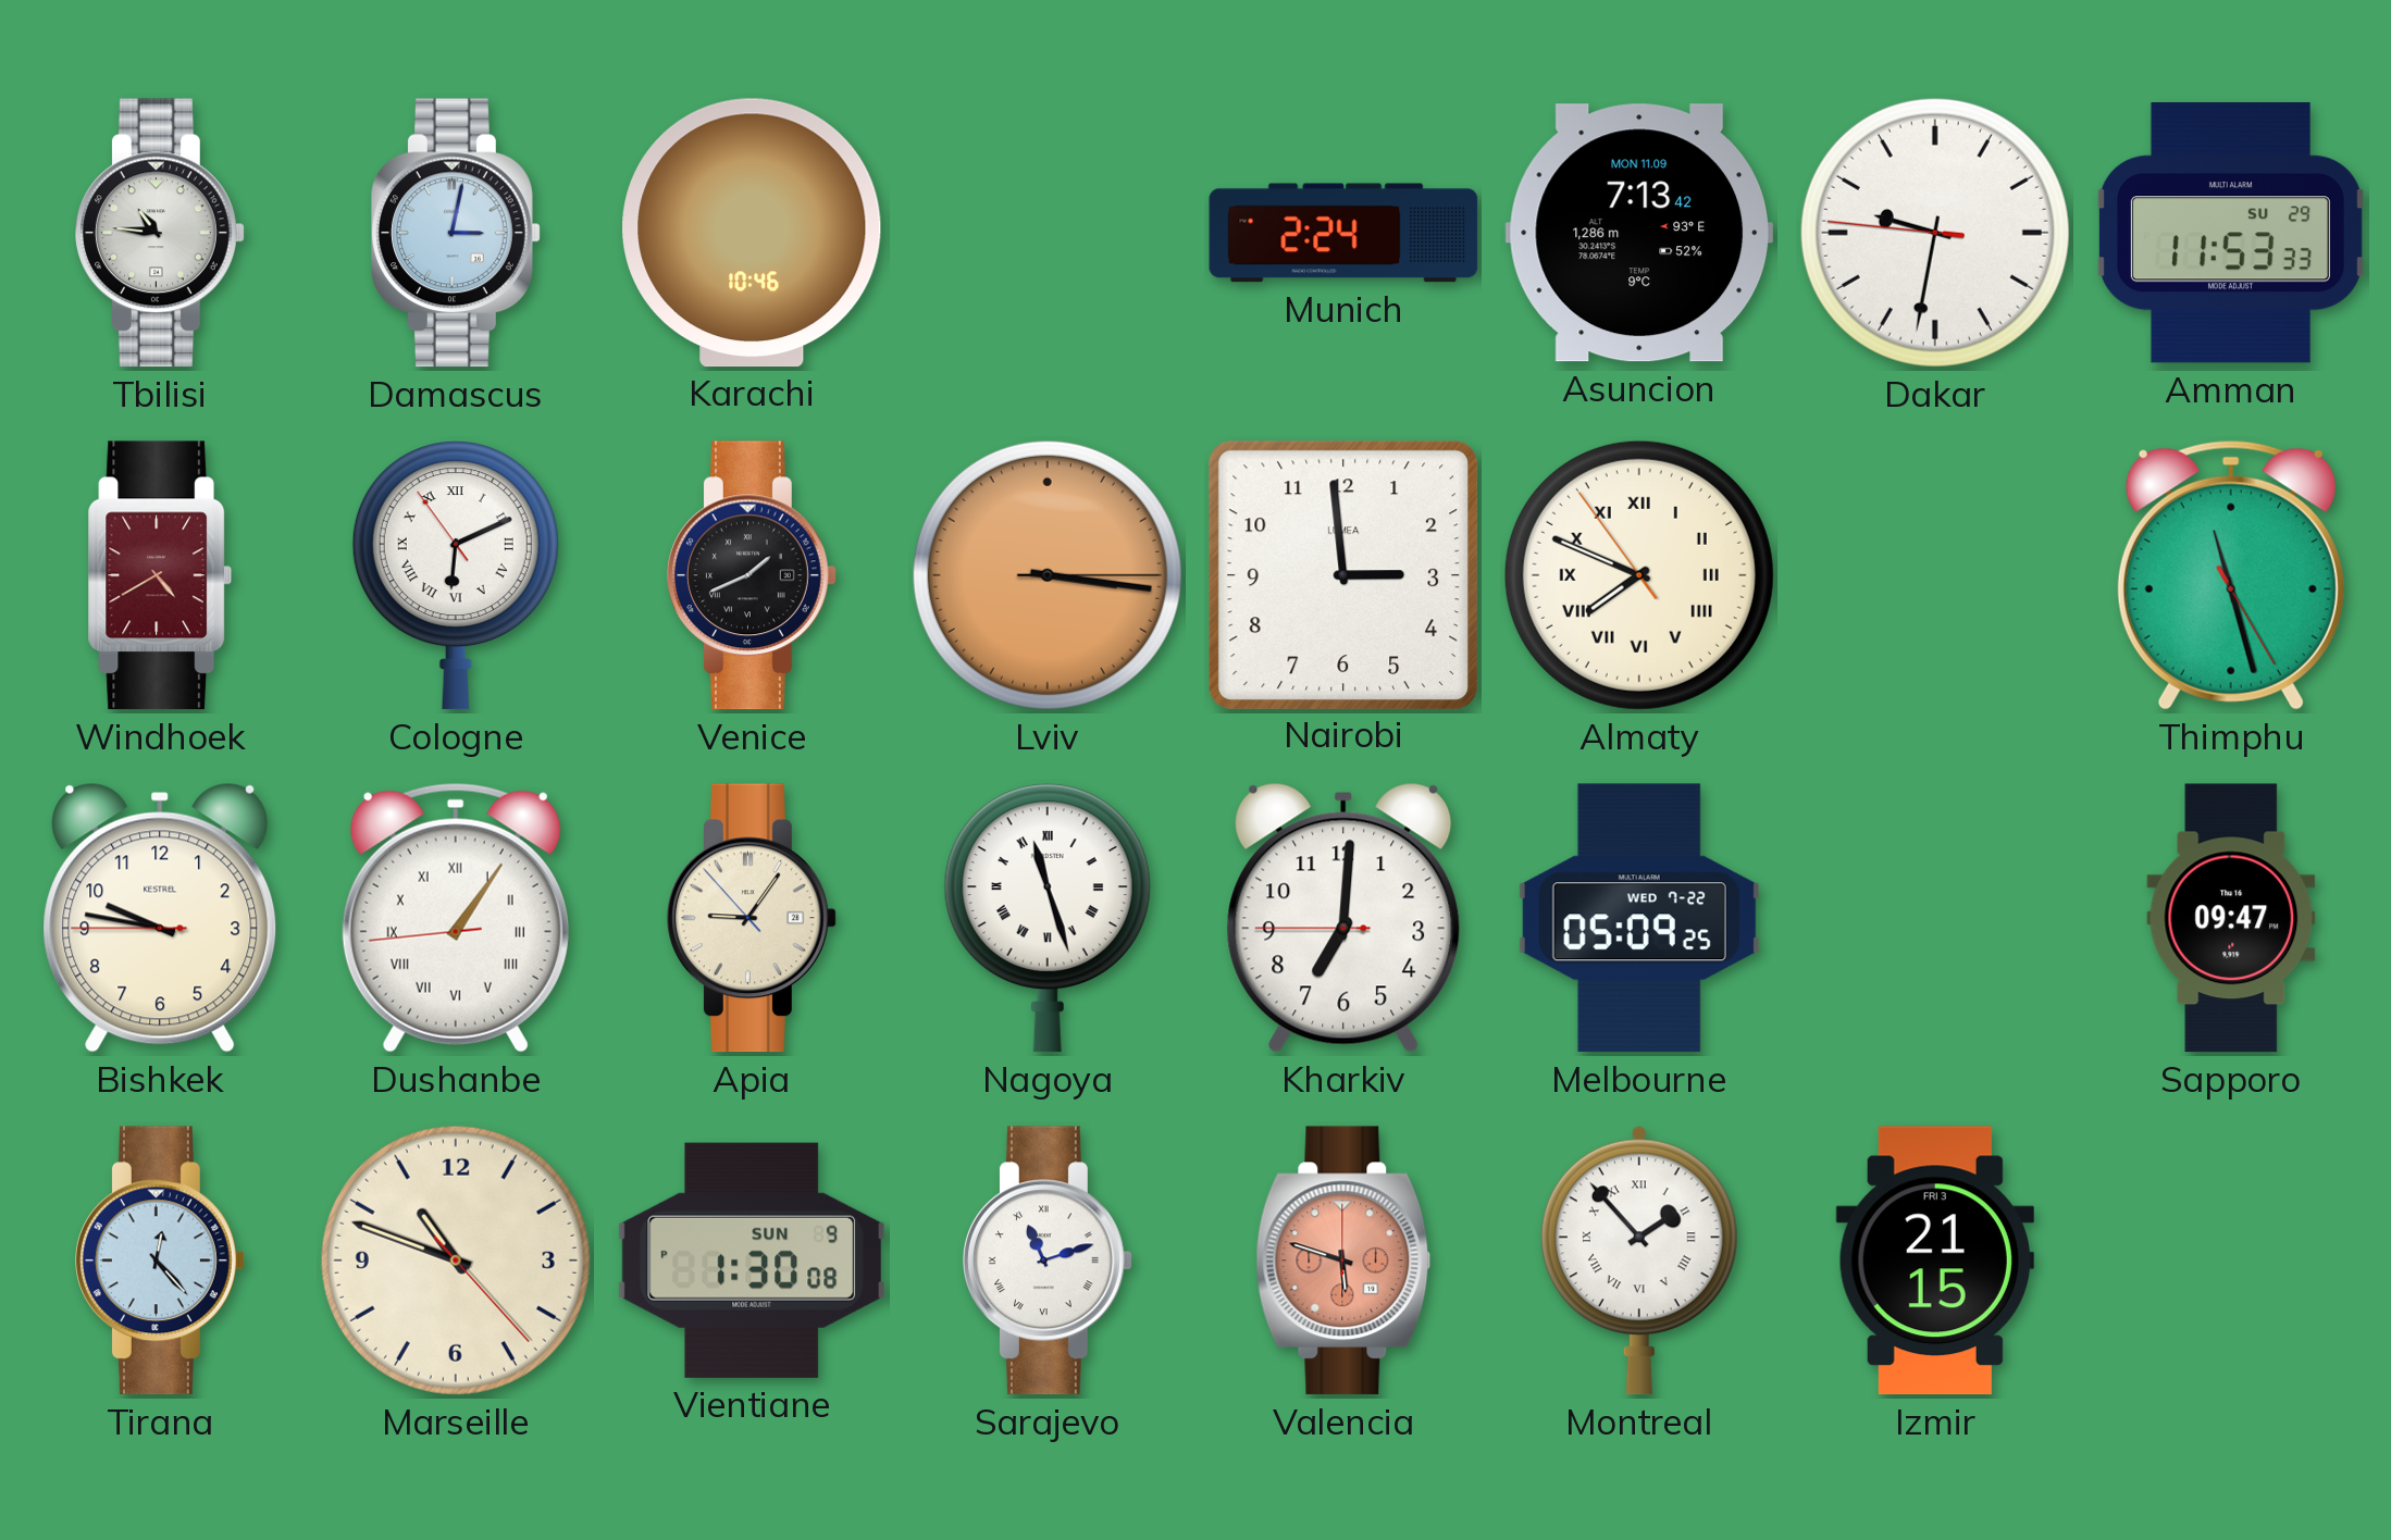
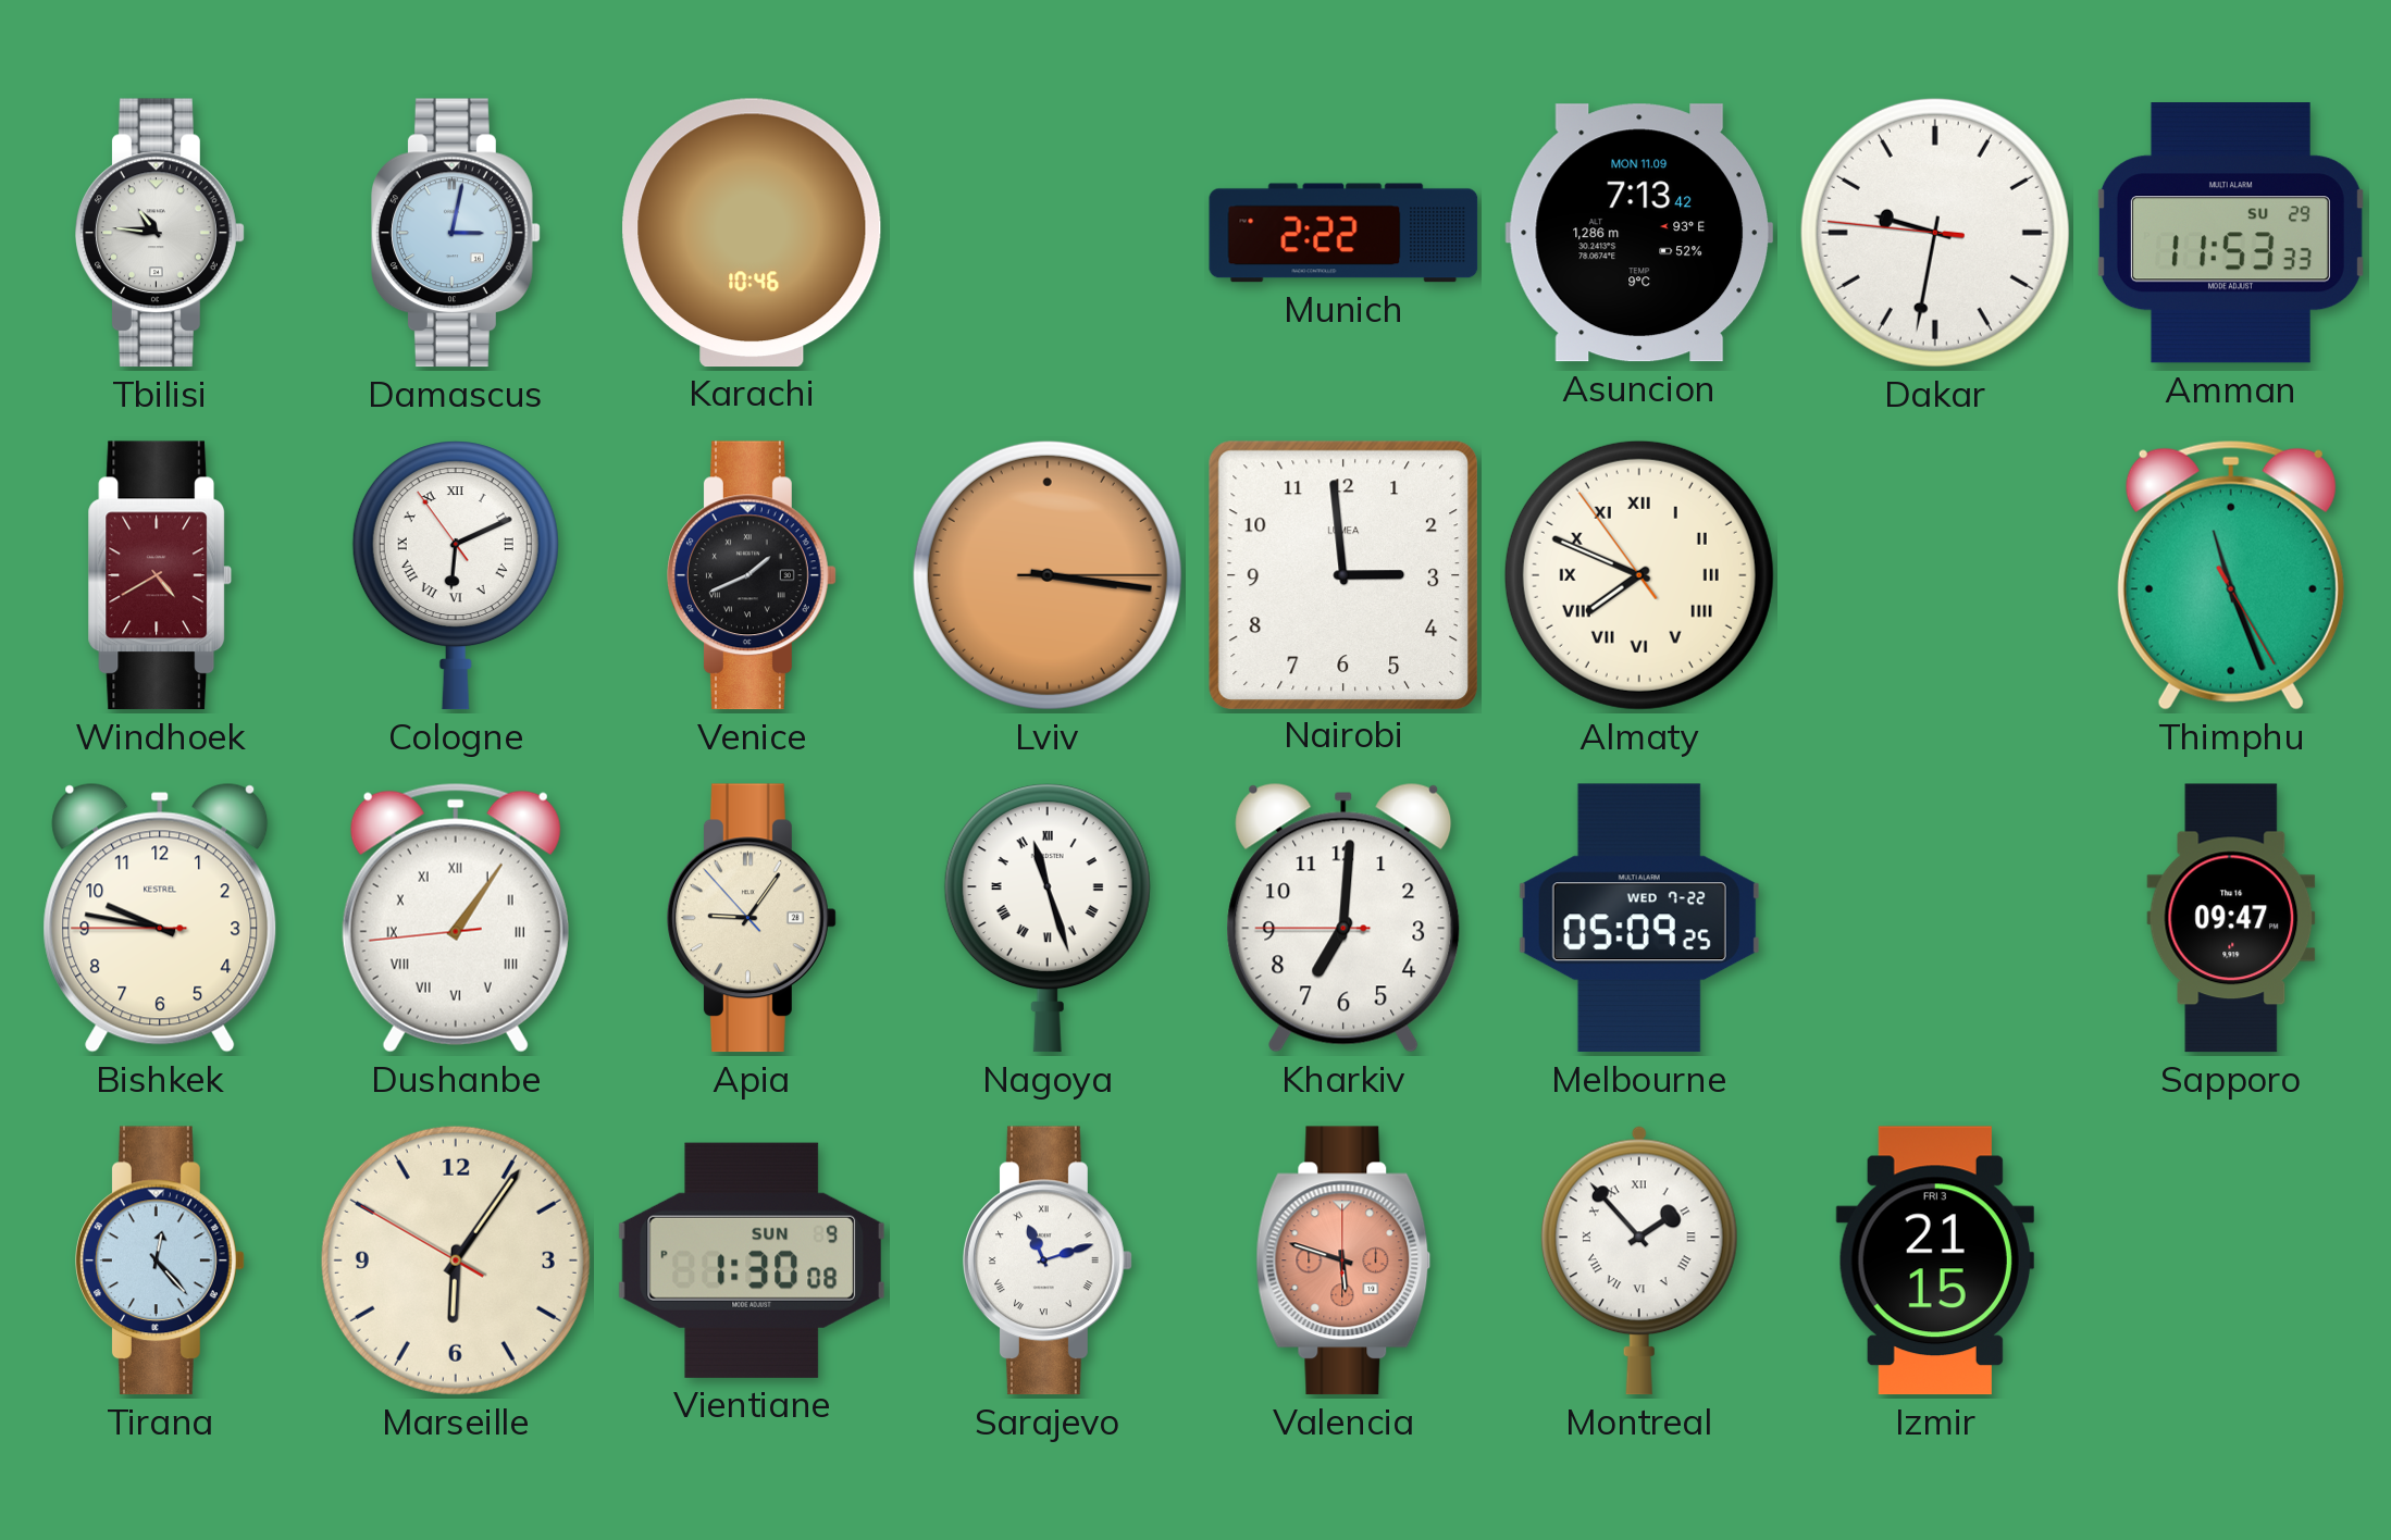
Munich: 2:24 -> 2:22
Thimphu: 11:27 -> 11:26
Marseille: 10:48 -> 6:05
